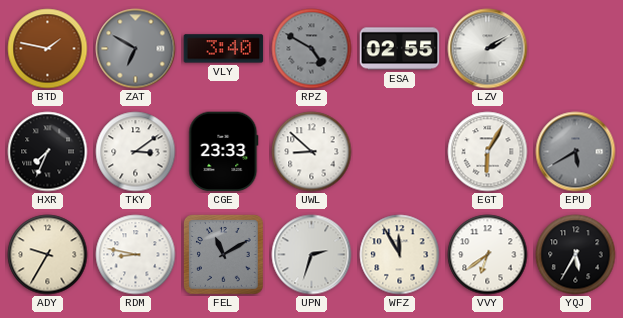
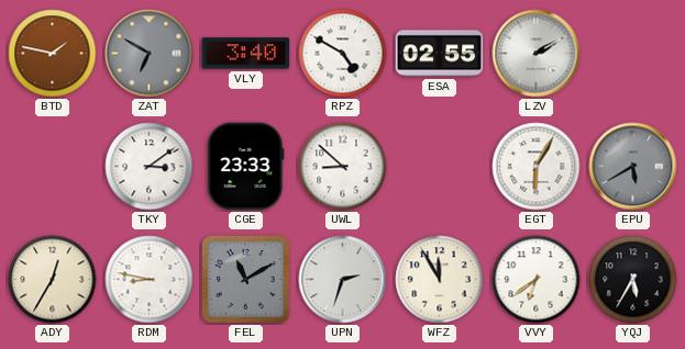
RPZ dial: grey -> white
HXR: 7:34 -> none
ADY: 9:35 -> 12:35
